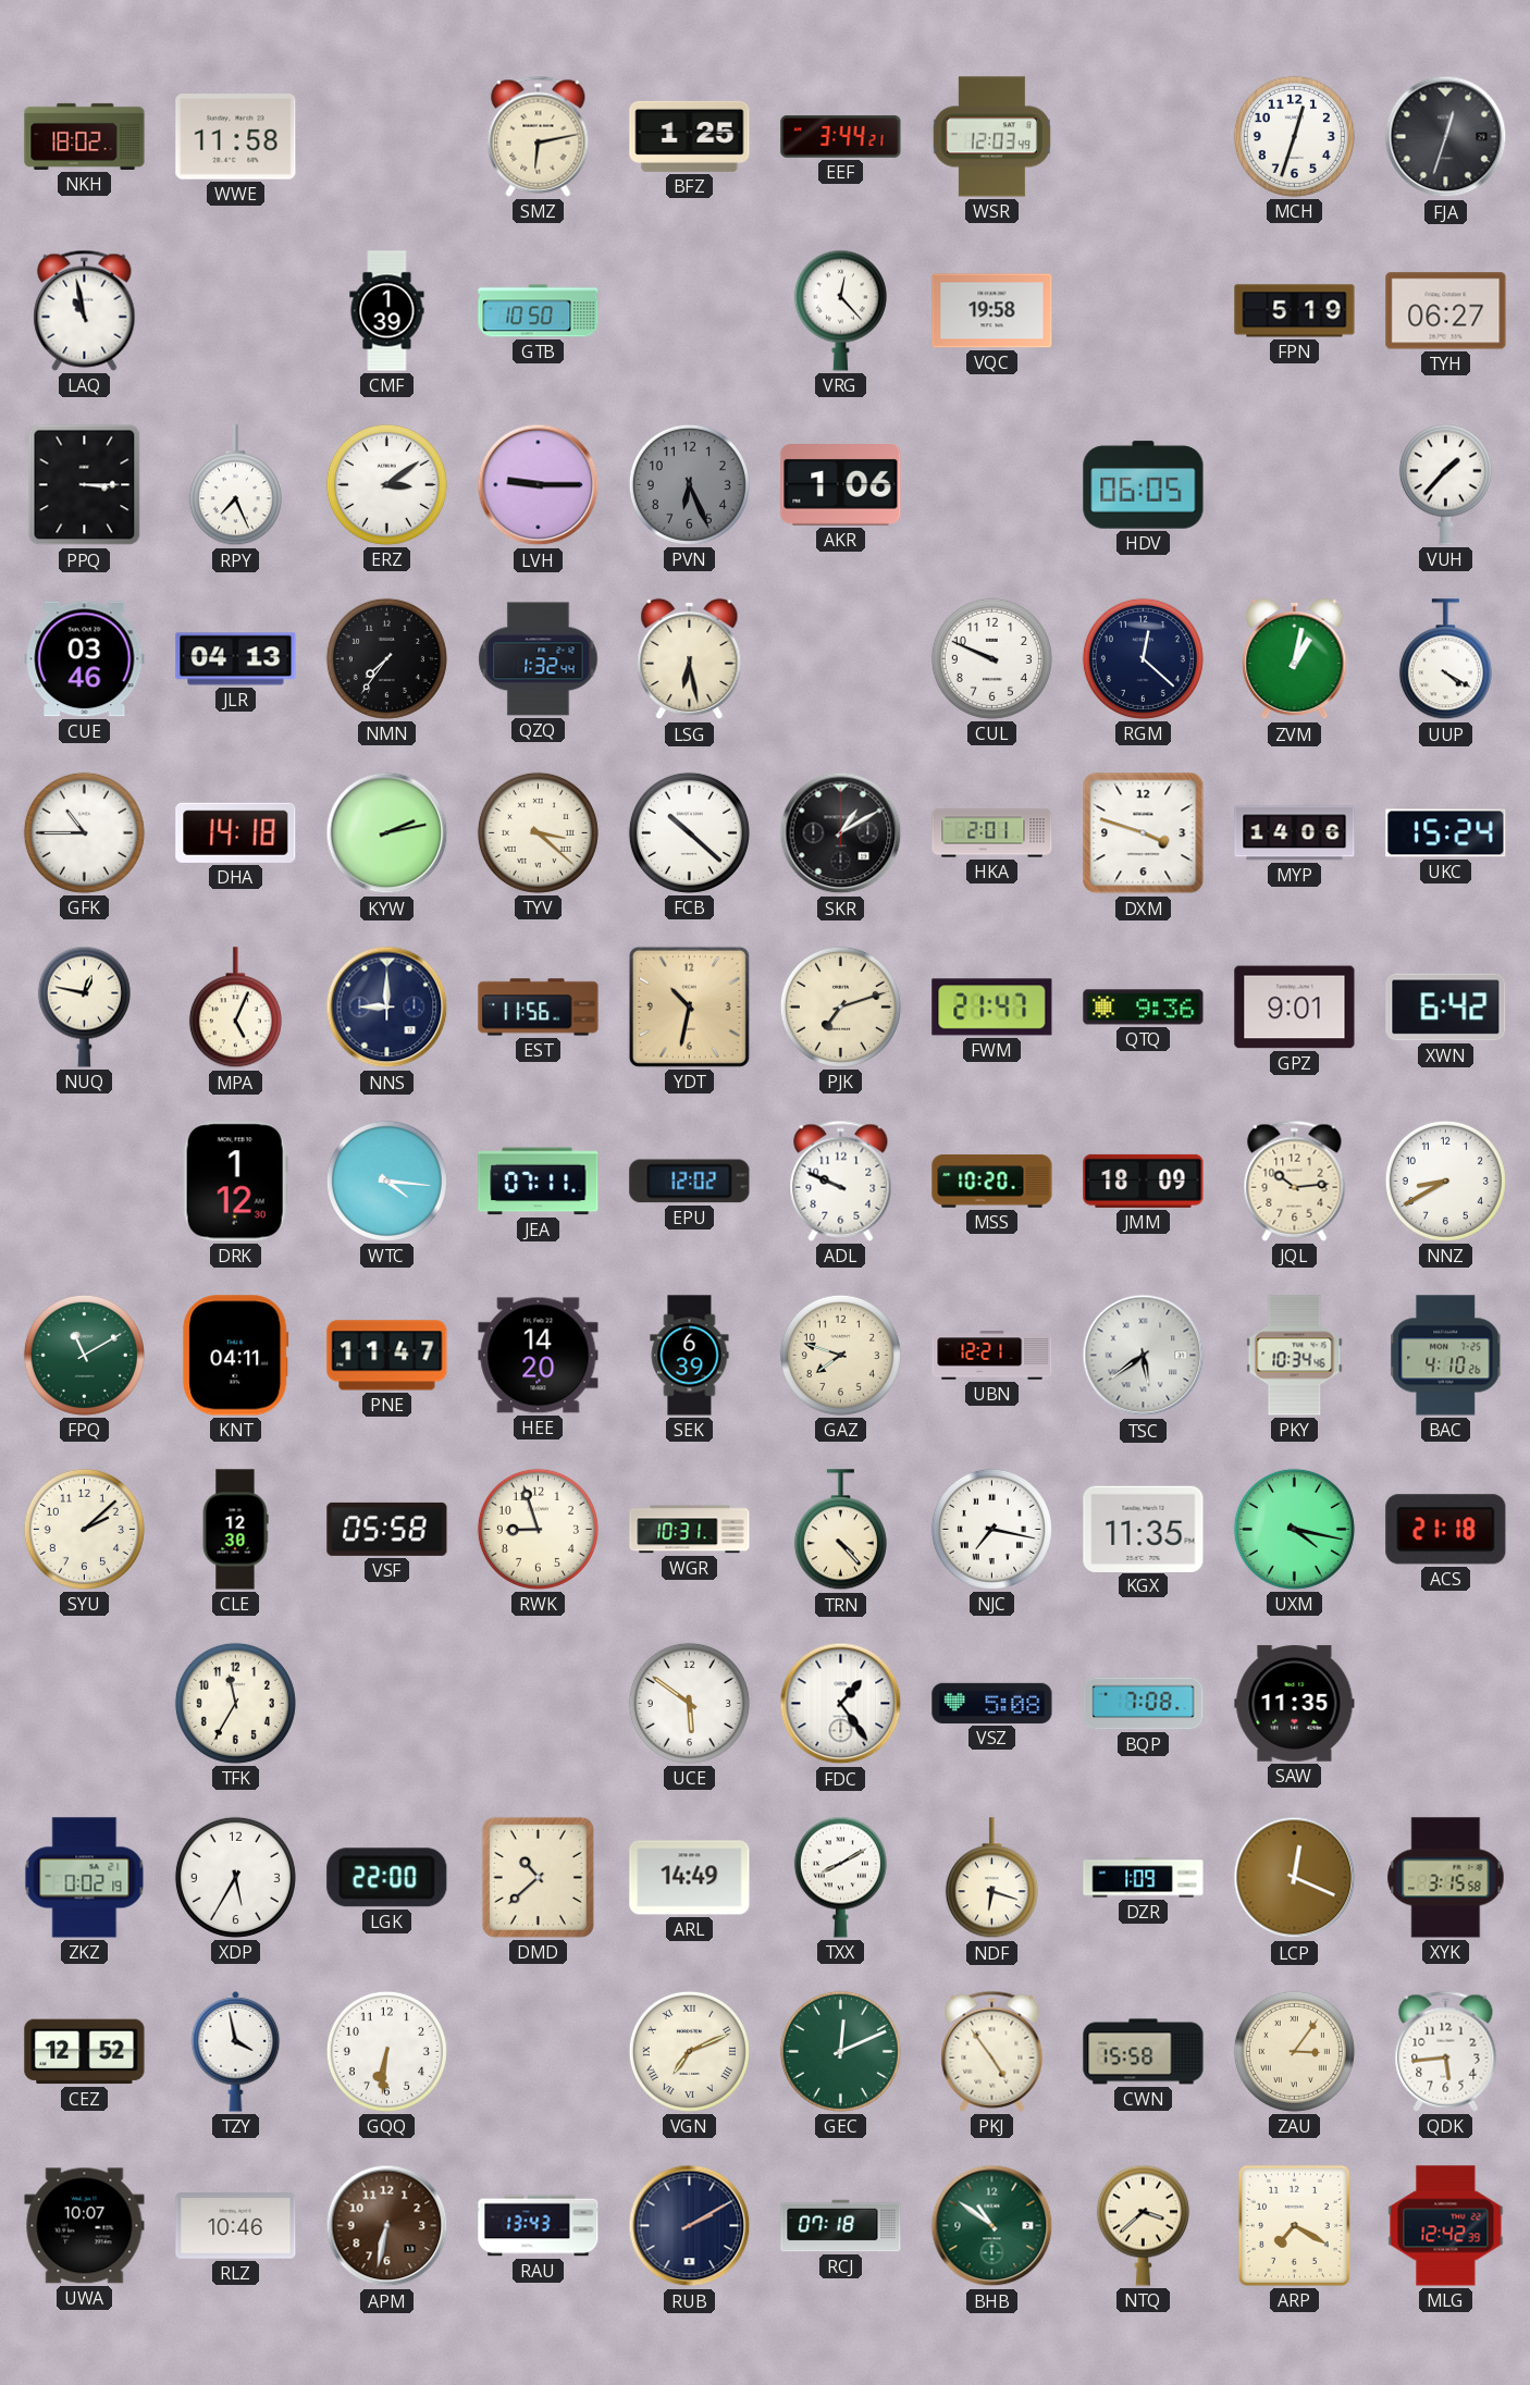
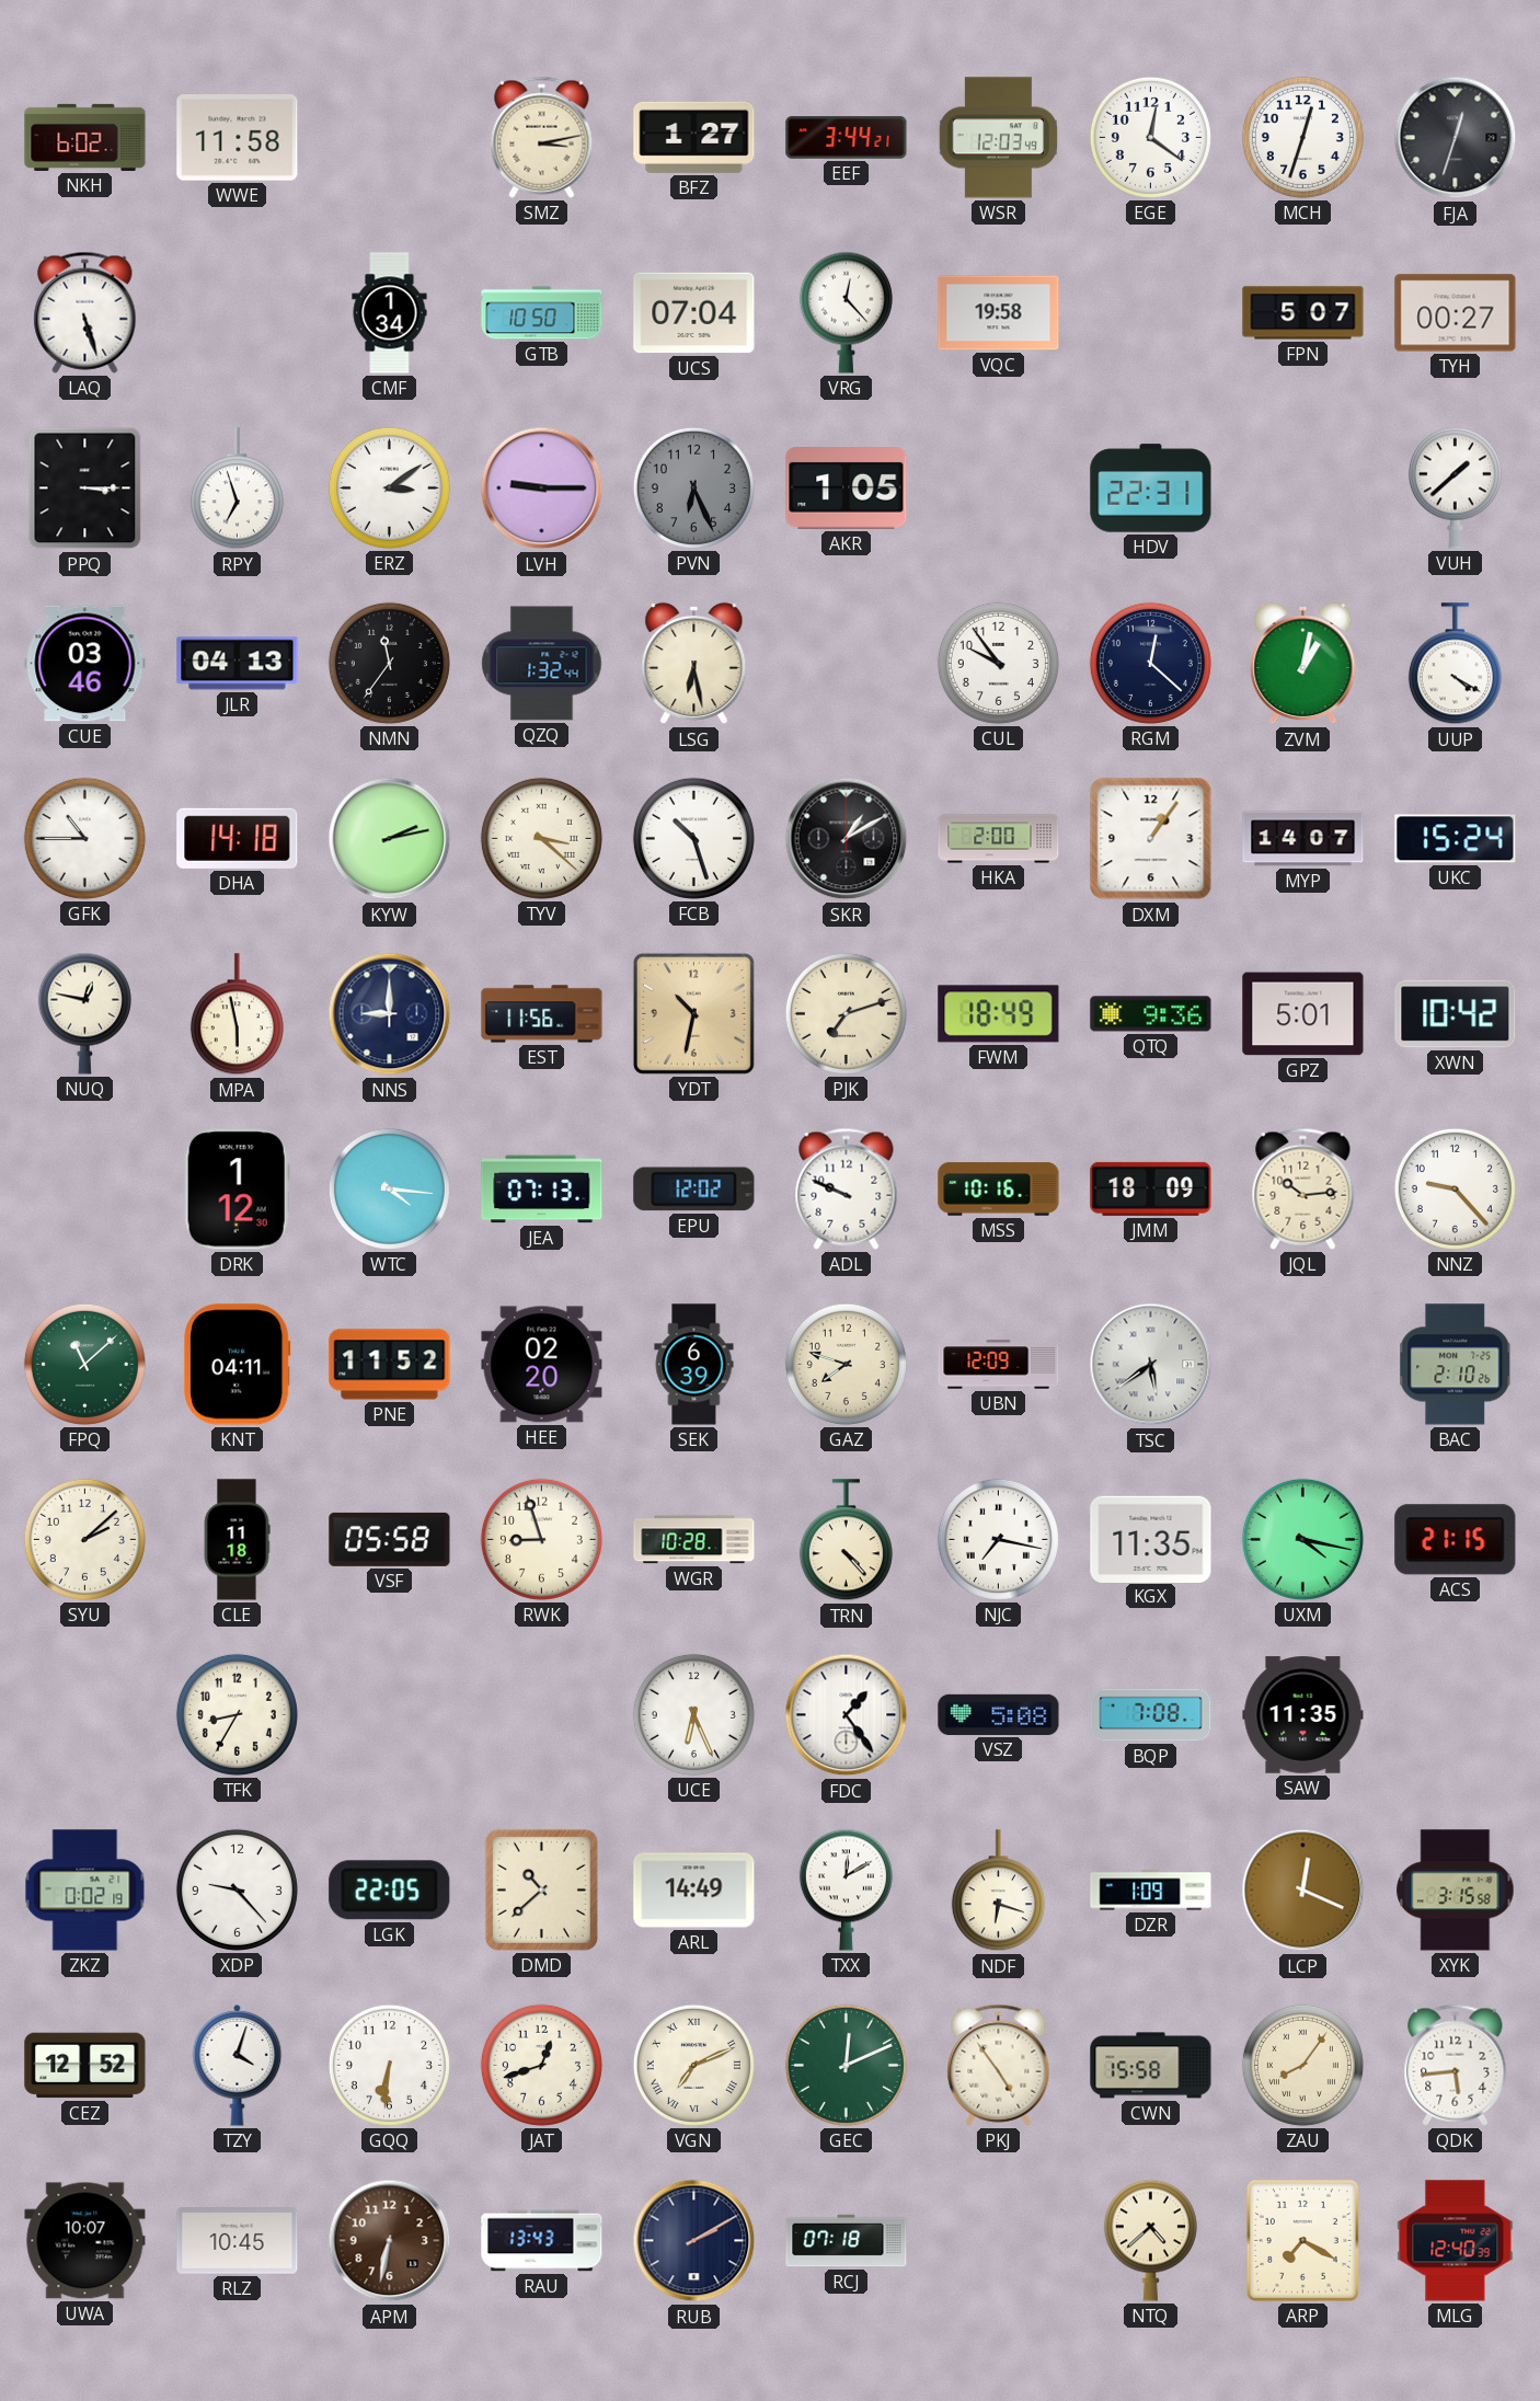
NKH: 18:02 -> 6:02
SMZ: 6:13 -> 3:13
BFZ: 1:25 -> 1:27
EGE: none -> 12:21
LAQ: 10:58 -> 5:27
CMF: 1:39 -> 1:34
UCS: none -> 07:04
FPN: 5:19 -> 5:07
TYH: 06:27 -> 00:27
RPY: 7:26 -> 6:57
AKR: 1:06 -> 1:05
HDV: 06:05 -> 22:31
VUH: 1:37 -> 1:38
NMN: 7:36 -> 11:36
CUL: 9:49 -> 9:54
FCB: 10:22 -> 10:27
HKA: 2:01 -> 2:00
DXM: 3:48 -> 1:06
MYP: 14:06 -> 14:07
MPA: 5:04 -> 5:58
FWM: 21:47 -> 18:49
GPZ: 9:01 -> 5:01
XWN: 6:42 -> 10:42
JEA: 07:11 -> 07:13
MSS: 10:20 -> 10:16
NNZ: 8:40 -> 9:23
FPQ: 11:10 -> 11:08
PNE: 11:47 -> 11:52
HEE: 14:20 -> 02:20
UBN: 12:21 -> 12:09
PKY: 10:34 -> none
BAC: 4:10 -> 2:10
CLE: 12:30 -> 11:18
WGR: 10:31 -> 10:28
ACS: 21:18 -> 21:15
TFK: 11:35 -> 8:35
UCE: 5:51 -> 6:26
XDP: 5:35 -> 9:23
LGK: 22:00 -> 22:05
TXX: 8:10 -> 12:10
TZY: 3:58 -> 4:03
JAT: none -> 12:42
ZAU: 3:06 -> 8:06
RLZ: 10:46 -> 10:45
BHB: 10:51 -> none
NTQ: 3:38 -> 4:38
MLG: 12:42 -> 12:40
